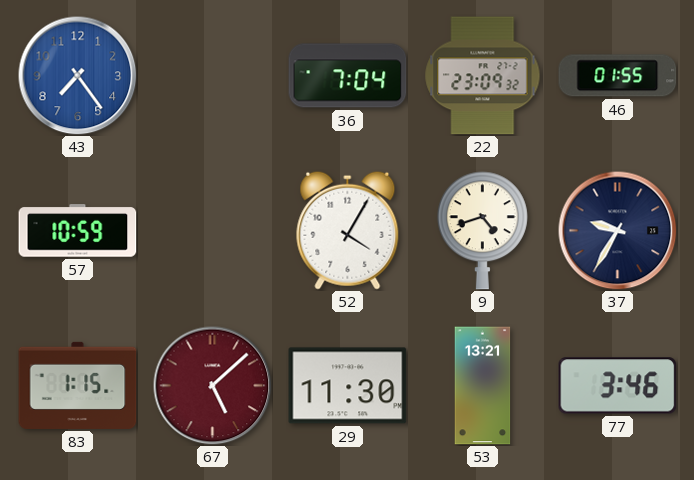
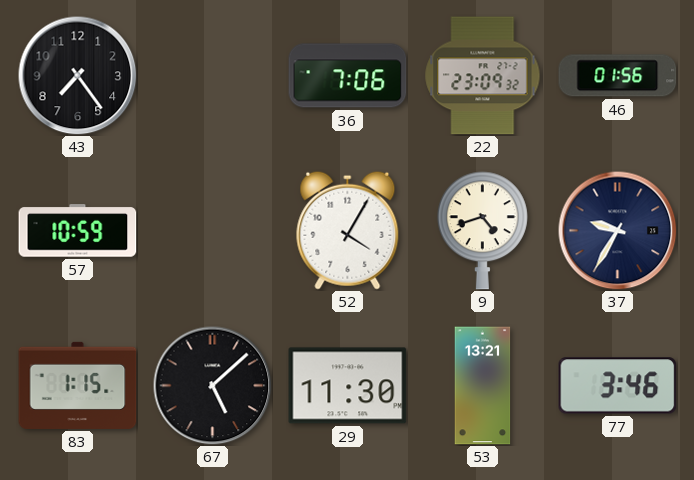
43 dial: blue -> black
36: 7:04 -> 7:06
46: 01:55 -> 01:56
67 dial: burgundy -> black
